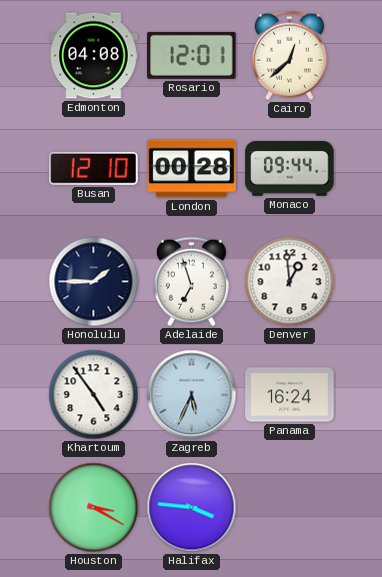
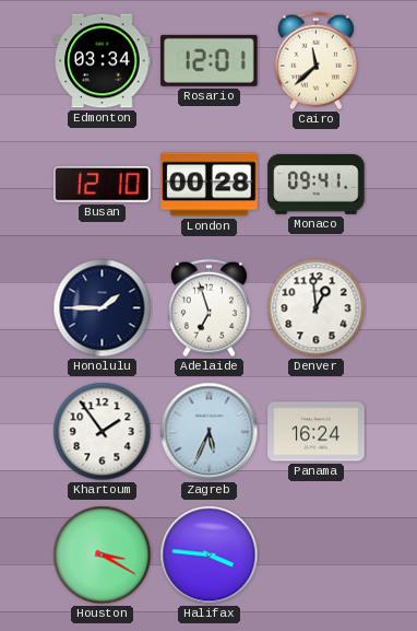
Edmonton: 04:08 -> 03:34
Cairo: 12:38 -> 11:38
Monaco: 09:44 -> 09:41
Khartoum: 4:54 -> 1:54
